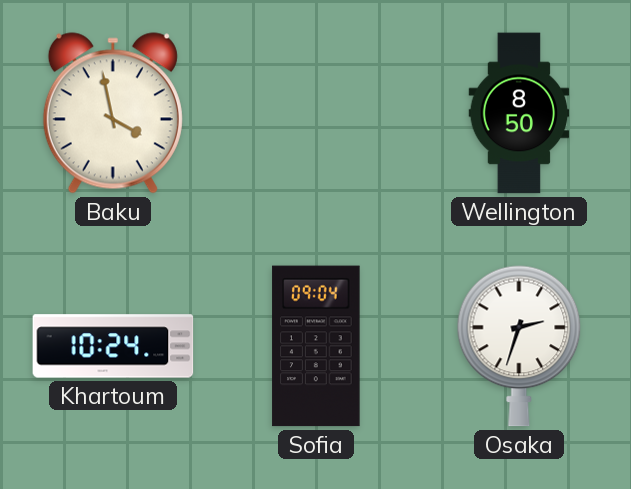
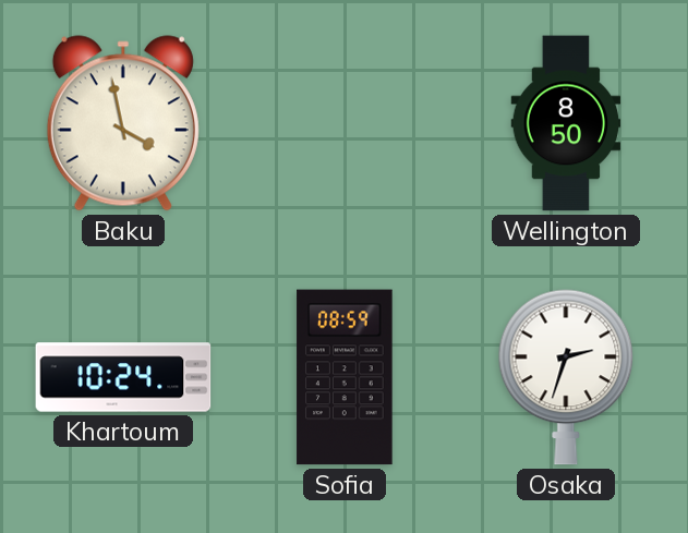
Sofia: 09:04 -> 08:59
